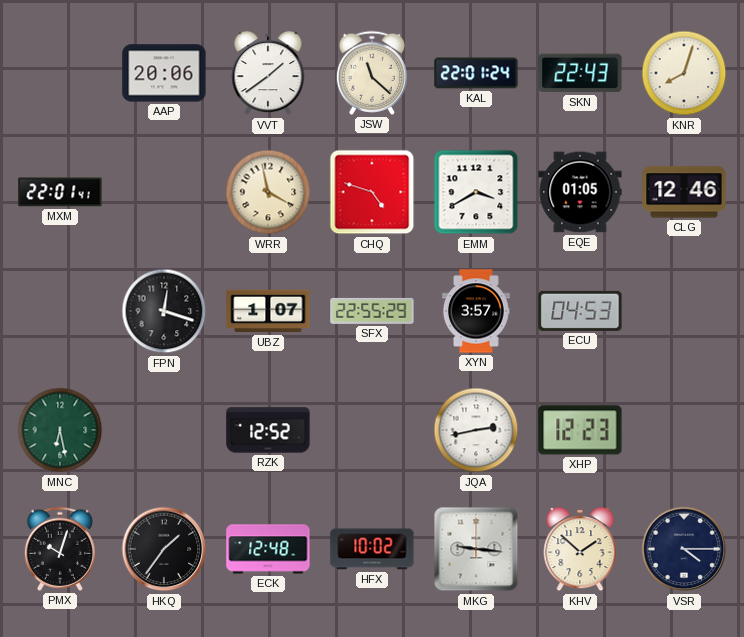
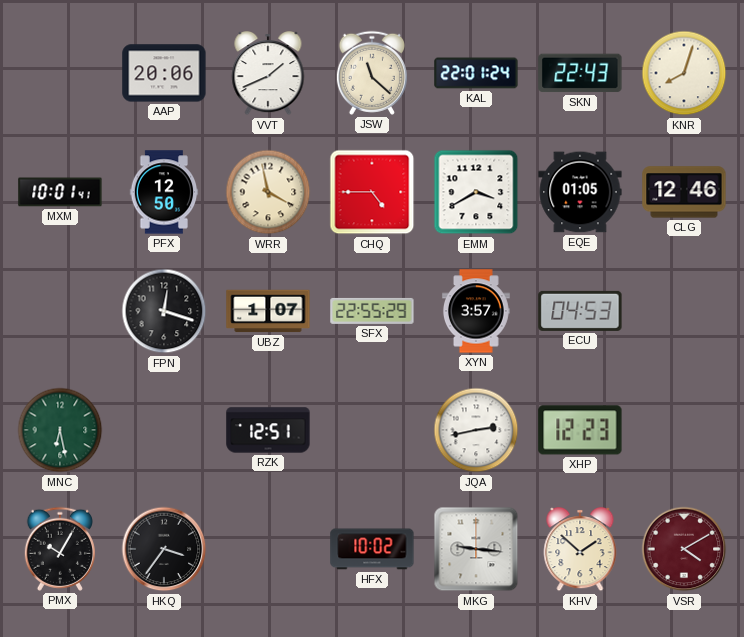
VVT: 1:39 -> 1:41
MXM: 22:01 -> 10:01
PFX: none -> 12:50
CHQ: 4:48 -> 4:45
RZK: 12:52 -> 12:51
PMX: 10:03 -> 10:05
HKQ: 1:36 -> 3:36
ECK: 12:48 -> none
VSR: 4:15 -> 4:10
VSR dial: navy -> burgundy
